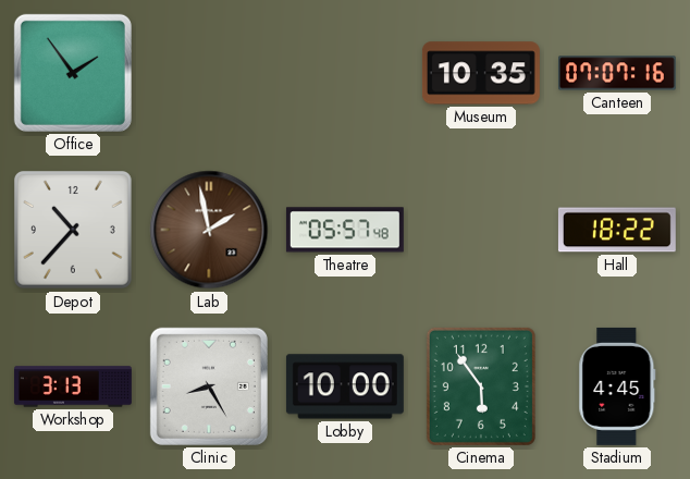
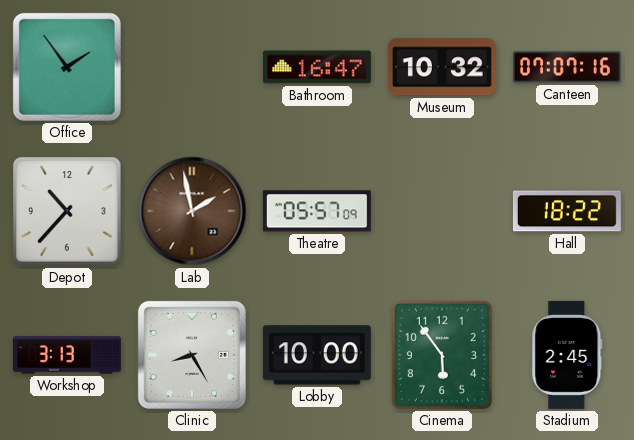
Bathroom: none -> 16:47
Museum: 10:35 -> 10:32
Theatre: 05:57:48 -> 05:57:09
Stadium: 4:45 -> 2:45
